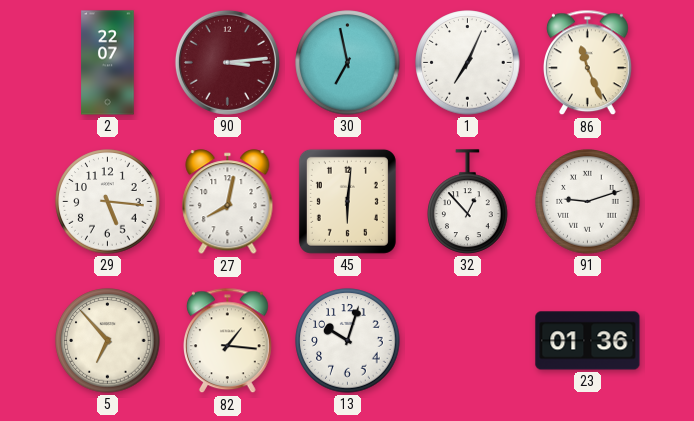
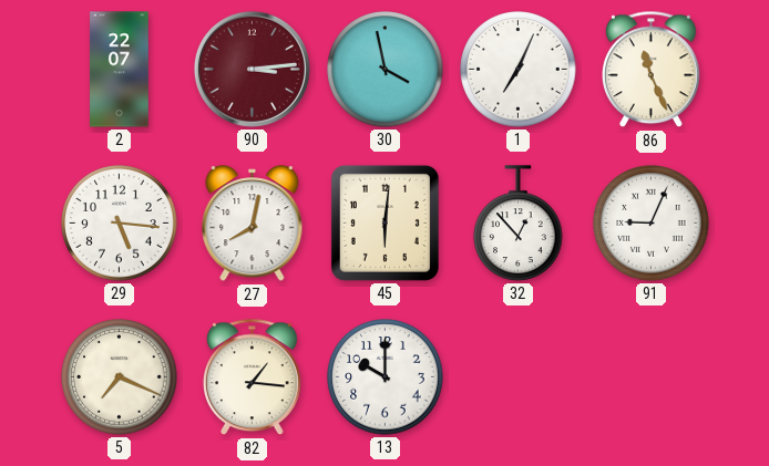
30: 6:58 -> 3:58
91: 9:12 -> 9:04
5: 6:53 -> 7:19
13: 10:03 -> 10:00
23: 01:36 -> none
